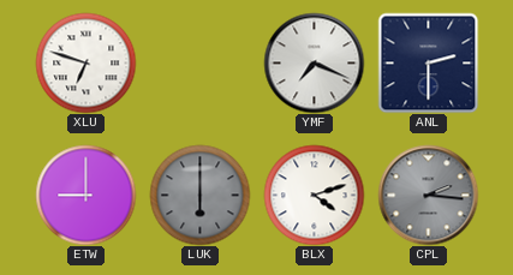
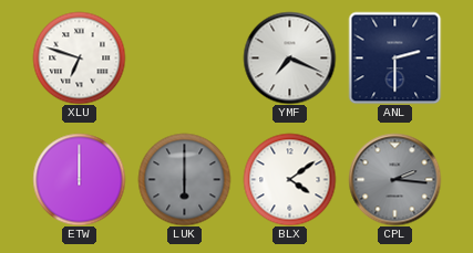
ETW: 9:00 -> 12:00
BLX: 4:12 -> 4:09
